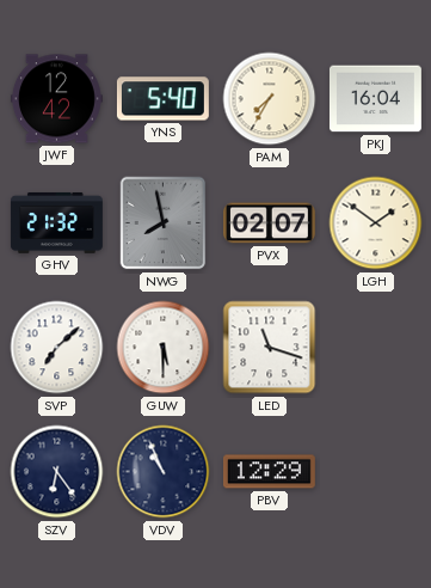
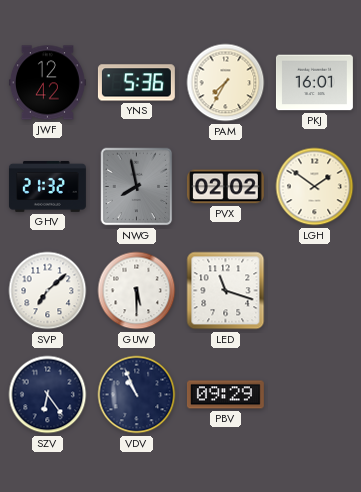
YNS: 5:40 -> 5:36
PKJ: 16:04 -> 16:01
PVX: 02:07 -> 02:02
PBV: 12:29 -> 09:29
